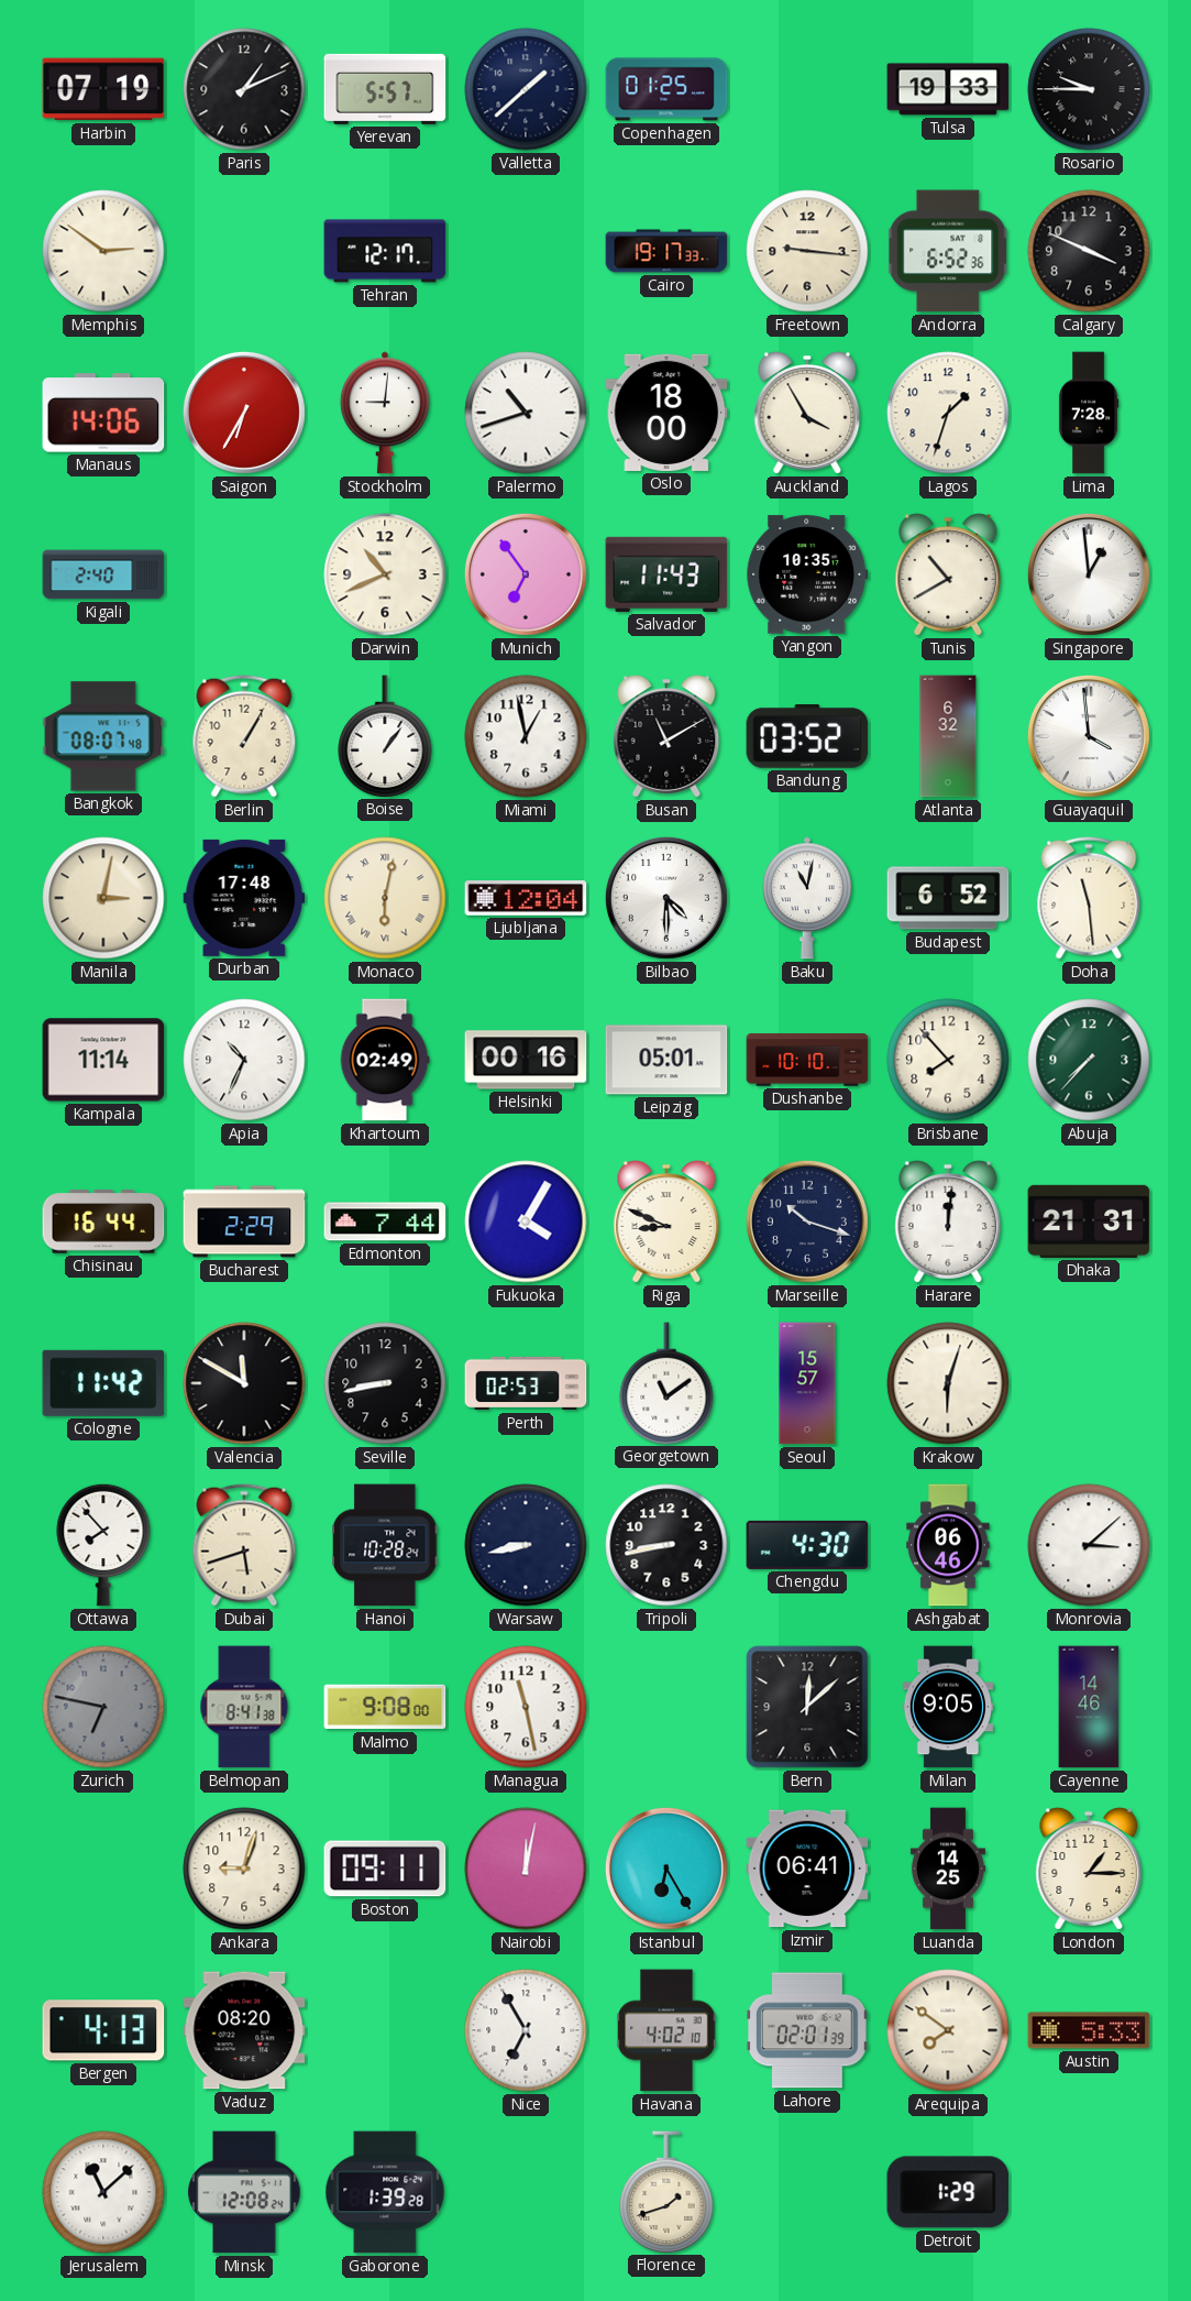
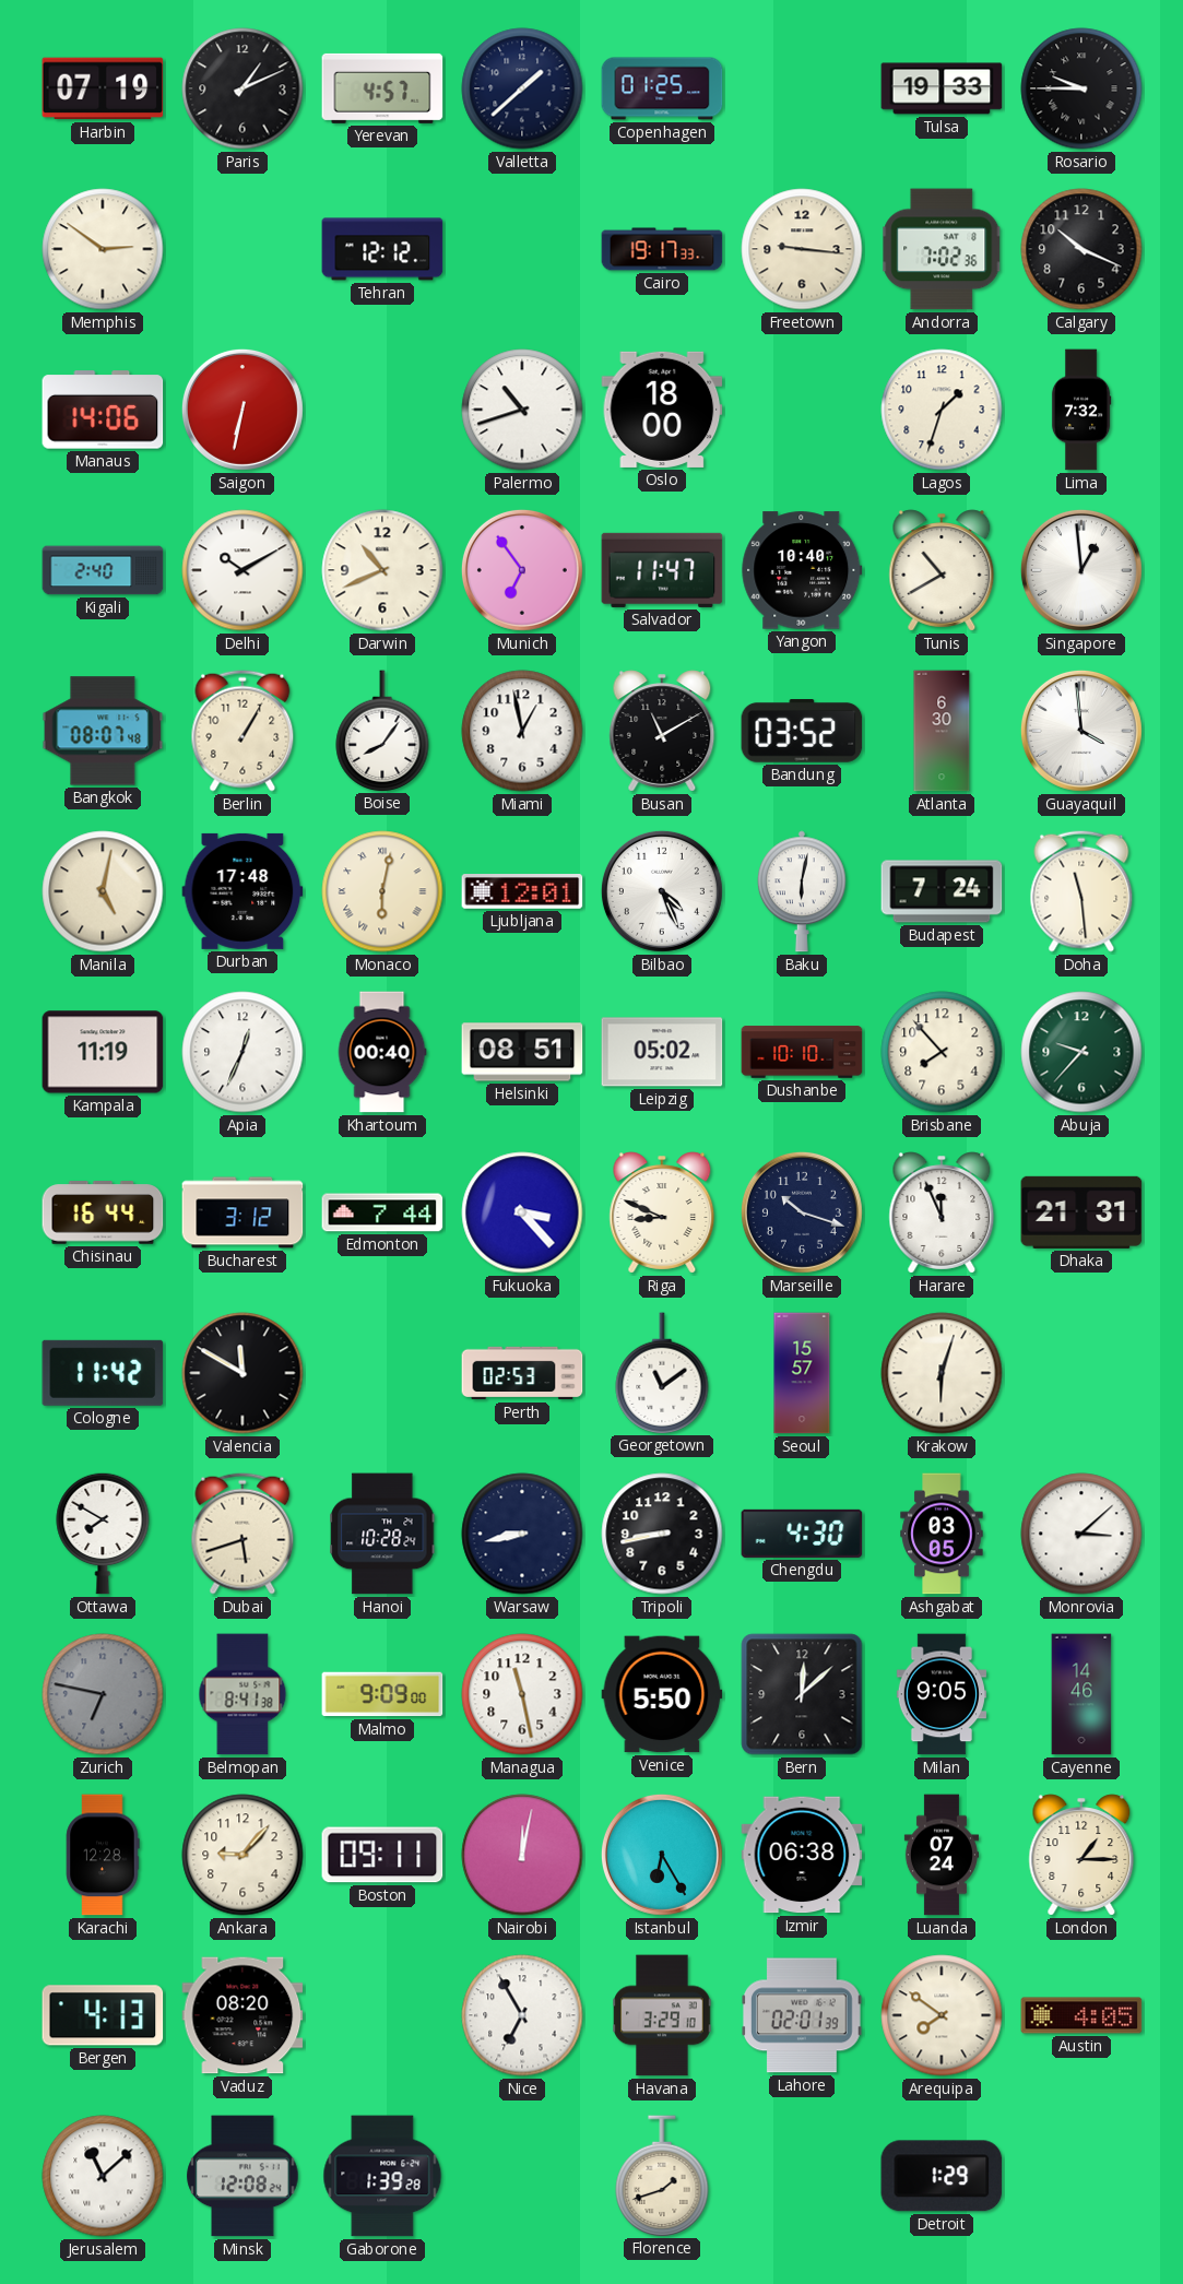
Yerevan: 5:57 -> 4:57
Tehran: 12:17 -> 12:12
Andorra: 6:52 -> 7:02
Calgary: 3:49 -> 10:19
Saigon: 6:35 -> 6:32
Stockholm: 9:01 -> none
Auckland: 3:55 -> none
Lima: 7:28 -> 7:32
Delhi: none -> 10:10
Salvador: 11:43 -> 11:47
Yangon: 10:35 -> 10:40
Boise: 1:06 -> 8:06
Atlanta: 6:32 -> 6:30
Manila: 3:02 -> 5:02
Ljubljana: 12:04 -> 12:01
Bilbao: 4:30 -> 4:26
Baku: 11:02 -> 6:02
Budapest: 6:52 -> 7:24
Kampala: 11:14 -> 11:19
Apia: 10:34 -> 12:34
Khartoum: 02:49 -> 00:40
Helsinki: 00:16 -> 08:51
Leipzig: 05:01 -> 05:02
Abuja: 7:37 -> 9:37
Bucharest: 2:29 -> 3:12
Fukuoka: 4:05 -> 3:23
Harare: 12:01 -> 11:56
Seville: 8:43 -> none
Ottawa: 7:53 -> 7:50
Ashgabat: 06:46 -> 03:05
Malmo: 9:08 -> 9:09
Venice: none -> 5:50
Karachi: none -> 12:28
Ankara: 9:03 -> 9:07
Izmir: 06:41 -> 06:38
Luanda: 14:25 -> 07:24
Havana: 4:02 -> 3:29
Austin: 5:33 -> 4:05
